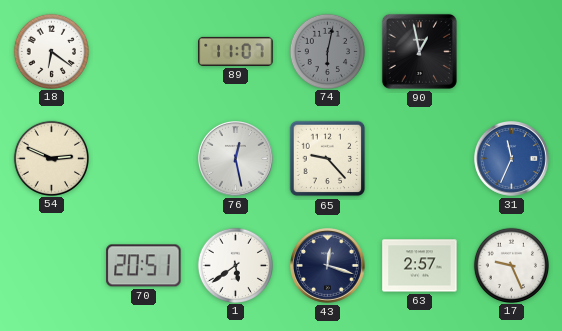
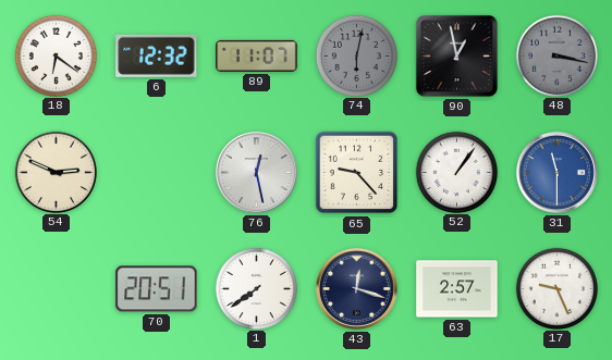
6: none -> 12:32
48: none -> 3:17
52: none -> 1:06
31: 11:34 -> 11:30
1: 5:39 -> 7:39
